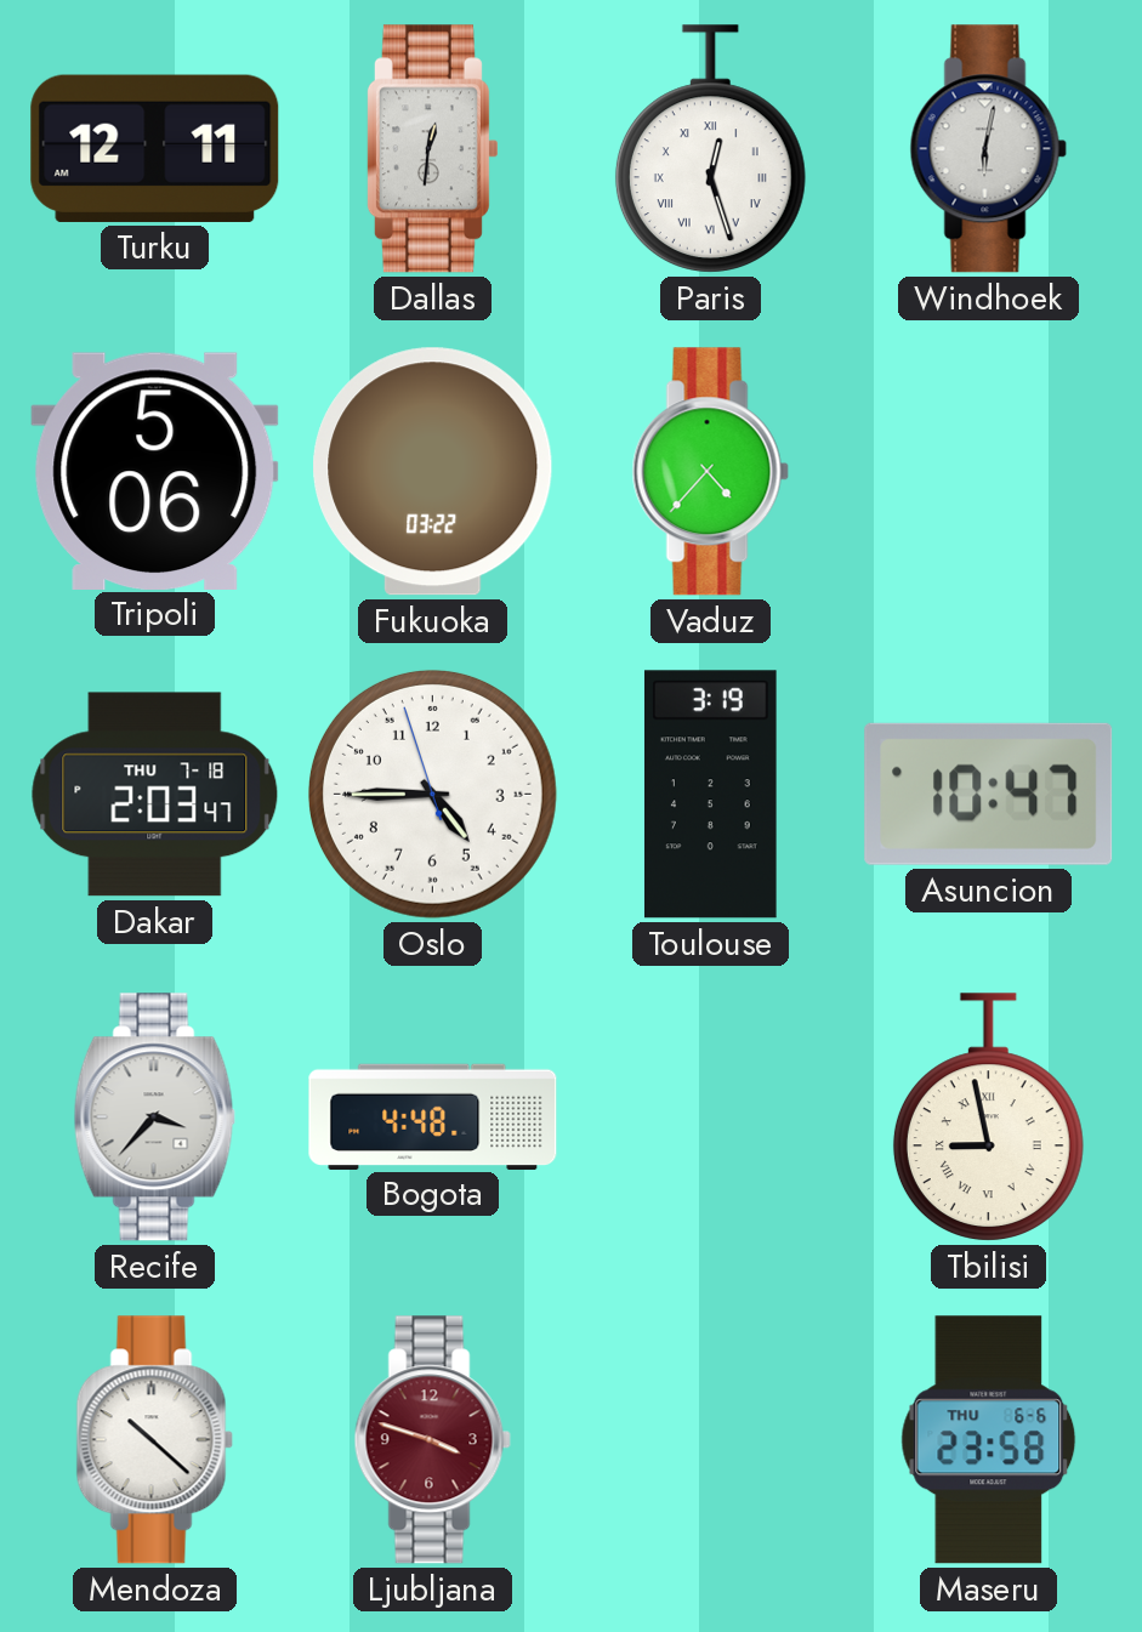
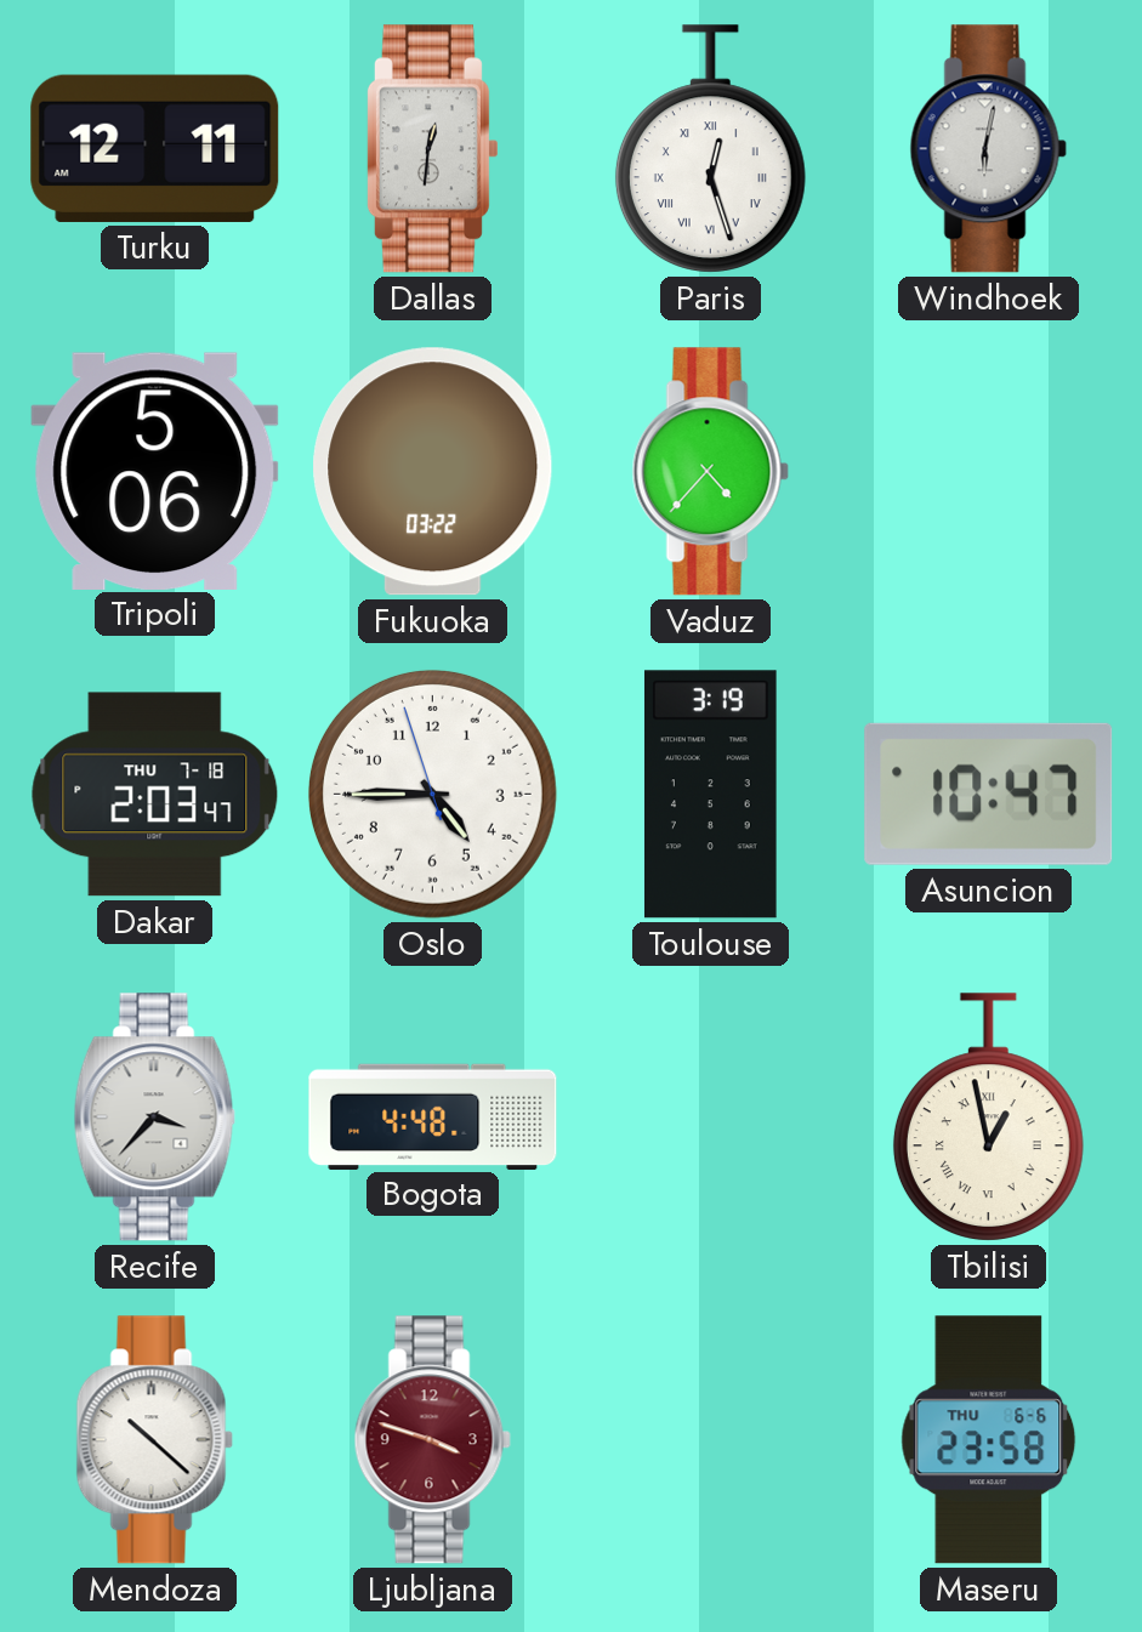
Tbilisi: 8:58 -> 12:58
